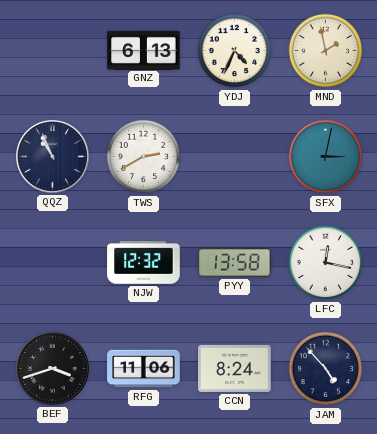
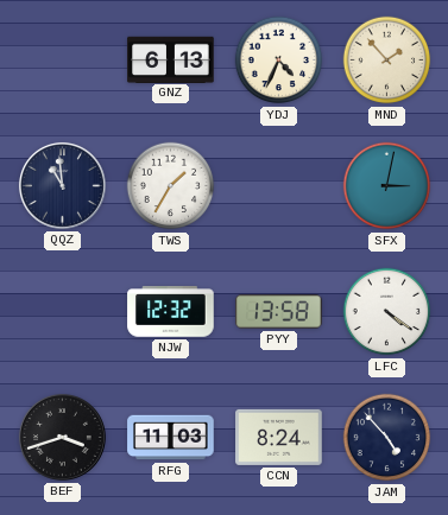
MND: 1:58 -> 1:53
QQZ: 10:56 -> 10:59
TWS: 2:40 -> 1:35
LFC: 12:17 -> 4:21
RFG: 11:06 -> 11:03
